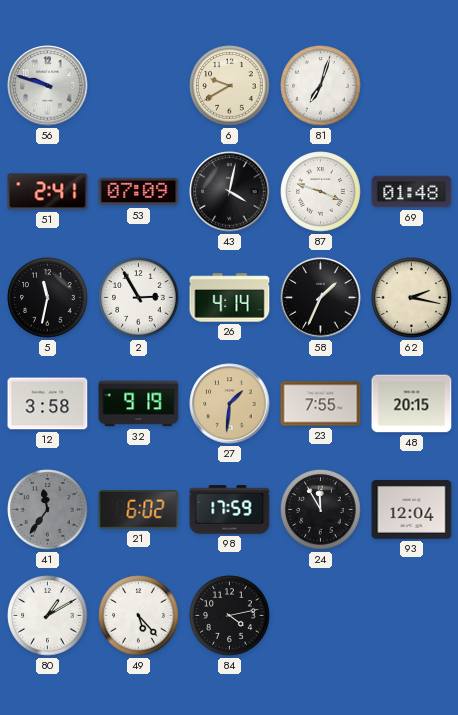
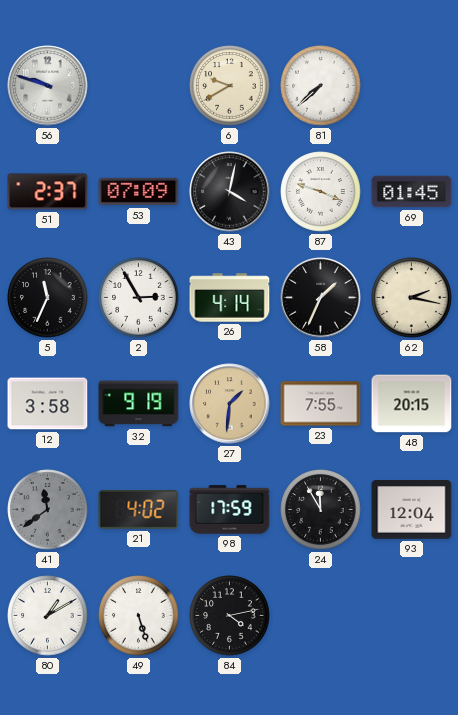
81: 7:03 -> 7:38
51: 2:41 -> 2:37
69: 01:48 -> 01:45
5: 11:32 -> 11:34
41: 11:36 -> 11:39
21: 6:02 -> 4:02
49: 5:23 -> 5:27
